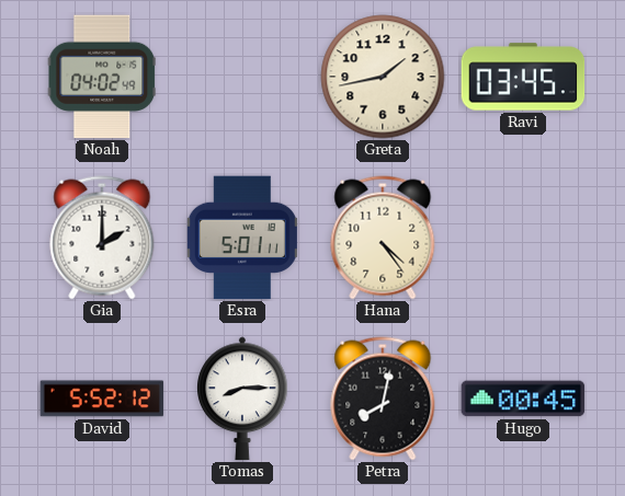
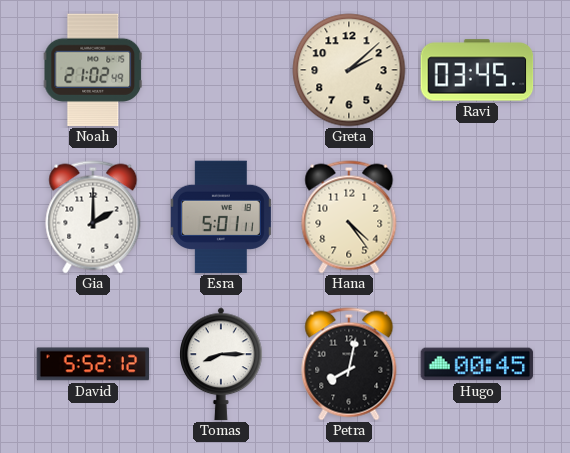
Noah: 04:02 -> 21:02
Greta: 1:43 -> 2:08
